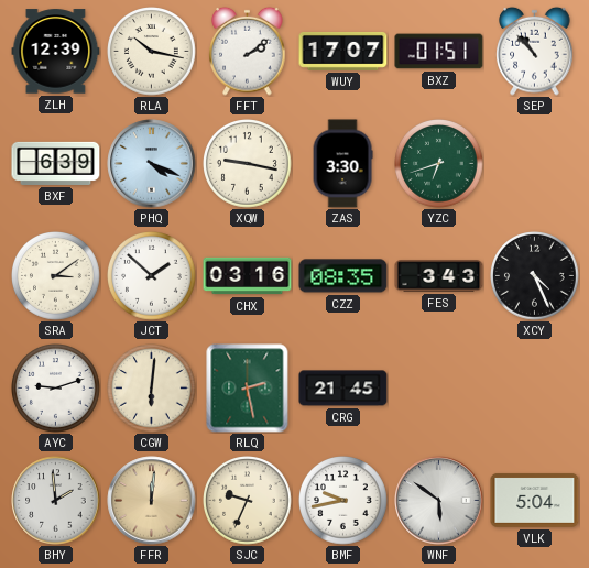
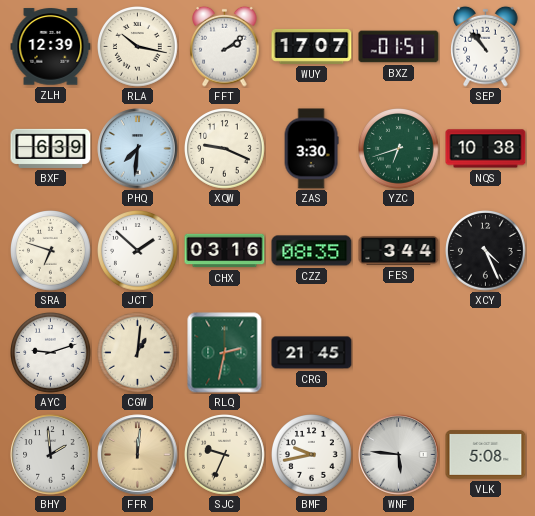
PHQ: 4:19 -> 7:31
XQW: 9:17 -> 9:19
NQS: none -> 10:38
SRA: 3:09 -> 6:48
FES: 3:43 -> 3:44
CGW: 6:01 -> 1:01
RLQ: 2:28 -> 2:32
WNF: 5:51 -> 5:46
VLK: 5:04 -> 5:08
